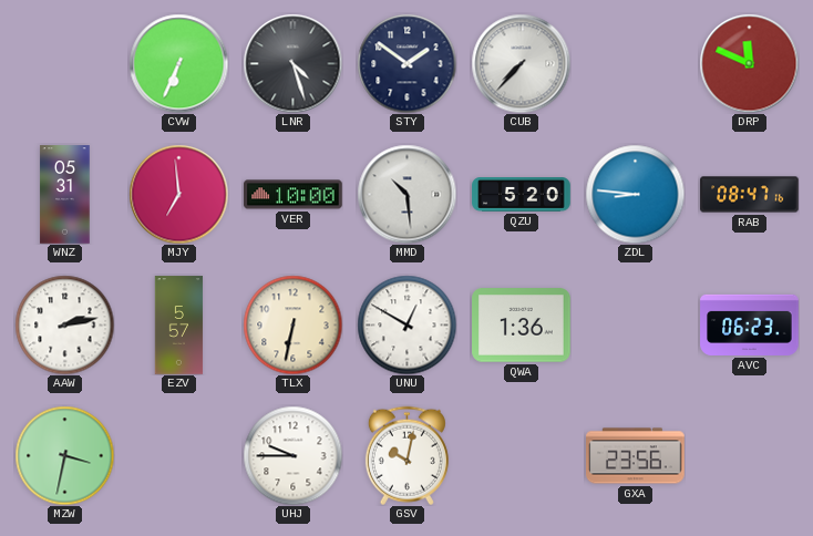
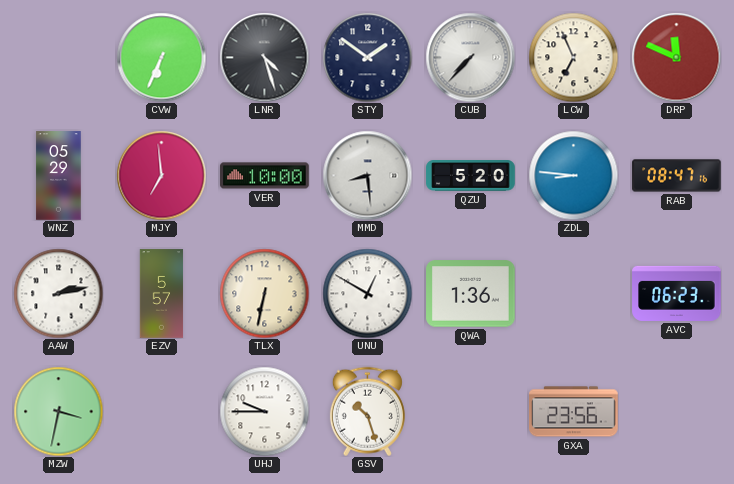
LCW: none -> 6:56
WNZ: 05:31 -> 05:29
MMD: 10:29 -> 8:29
GSV: 10:02 -> 10:27
